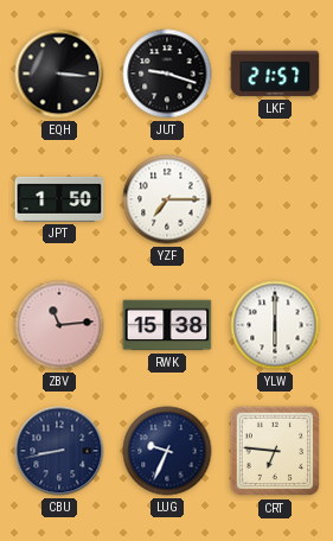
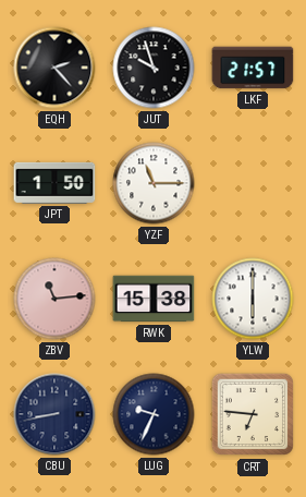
EQH: 3:16 -> 2:23
JUT: 9:18 -> 9:57
YZF: 7:15 -> 11:15
